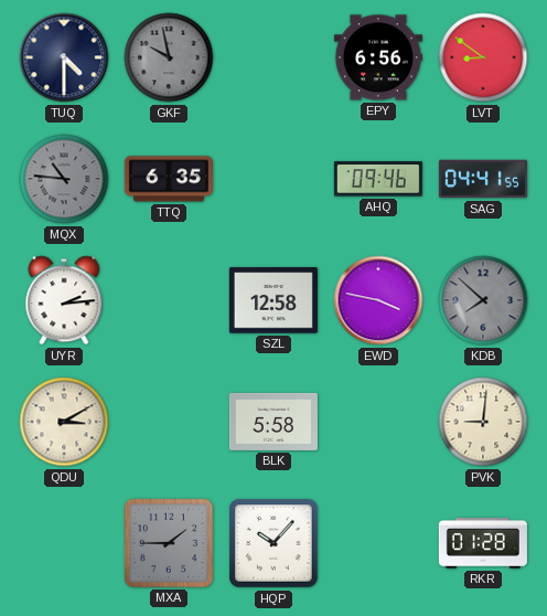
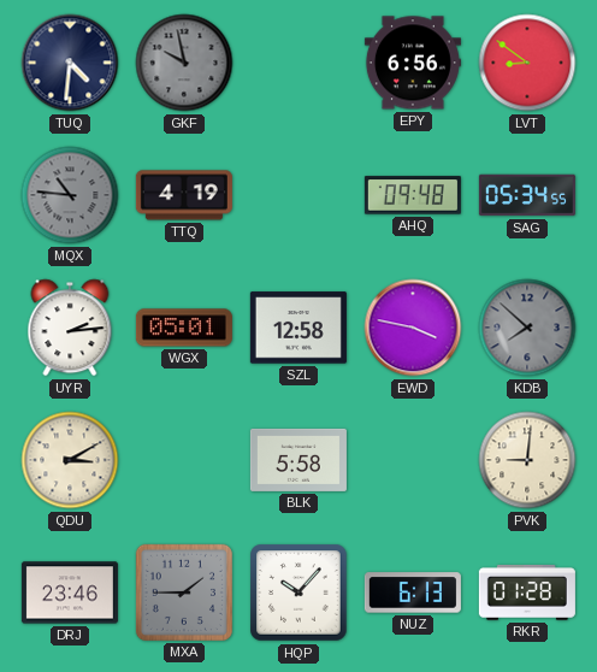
TUQ: 4:30 -> 4:31
TTQ: 6:35 -> 4:19
AHQ: 09:46 -> 09:48
SAG: 04:41 -> 05:34
WGX: none -> 05:01
DRJ: none -> 23:46
NUZ: none -> 6:13
